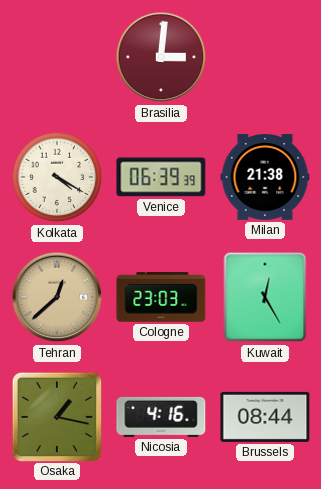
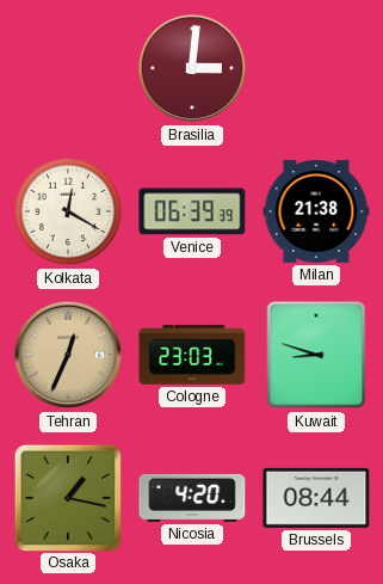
Kolkata: 4:20 -> 12:20
Tehran: 12:38 -> 12:34
Kuwait: 12:25 -> 8:48
Nicosia: 4:16 -> 4:20
